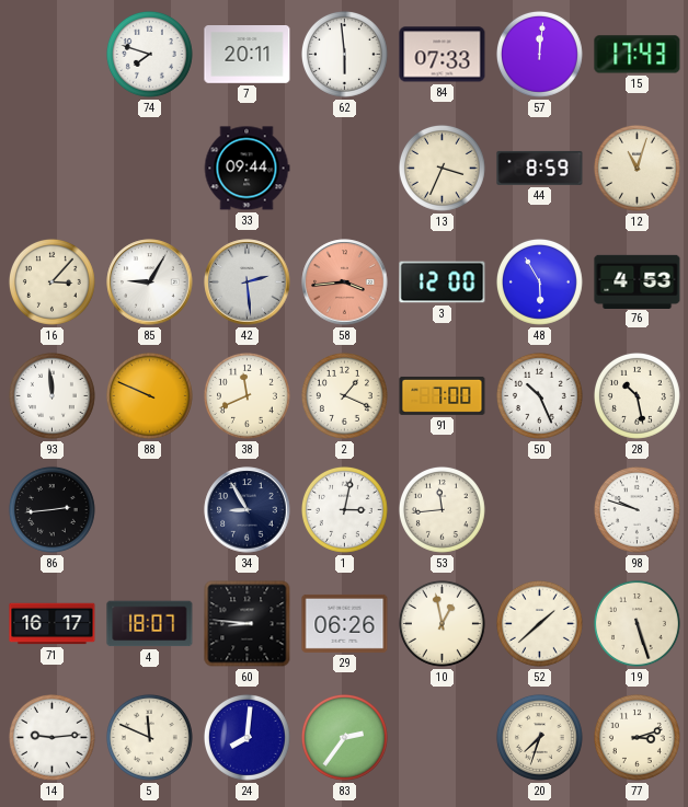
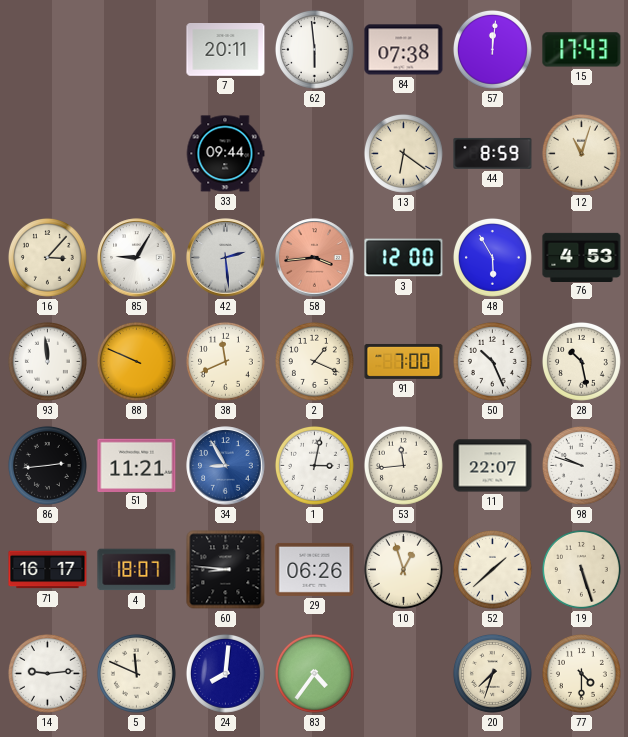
74: 7:48 -> none
84: 07:33 -> 07:38
13: 3:34 -> 6:21
51: none -> 11:21
34 dial: navy -> blue
11: none -> 22:07
10: 12:58 -> 12:57
83: 2:36 -> 4:36
77: 3:12 -> 4:30
